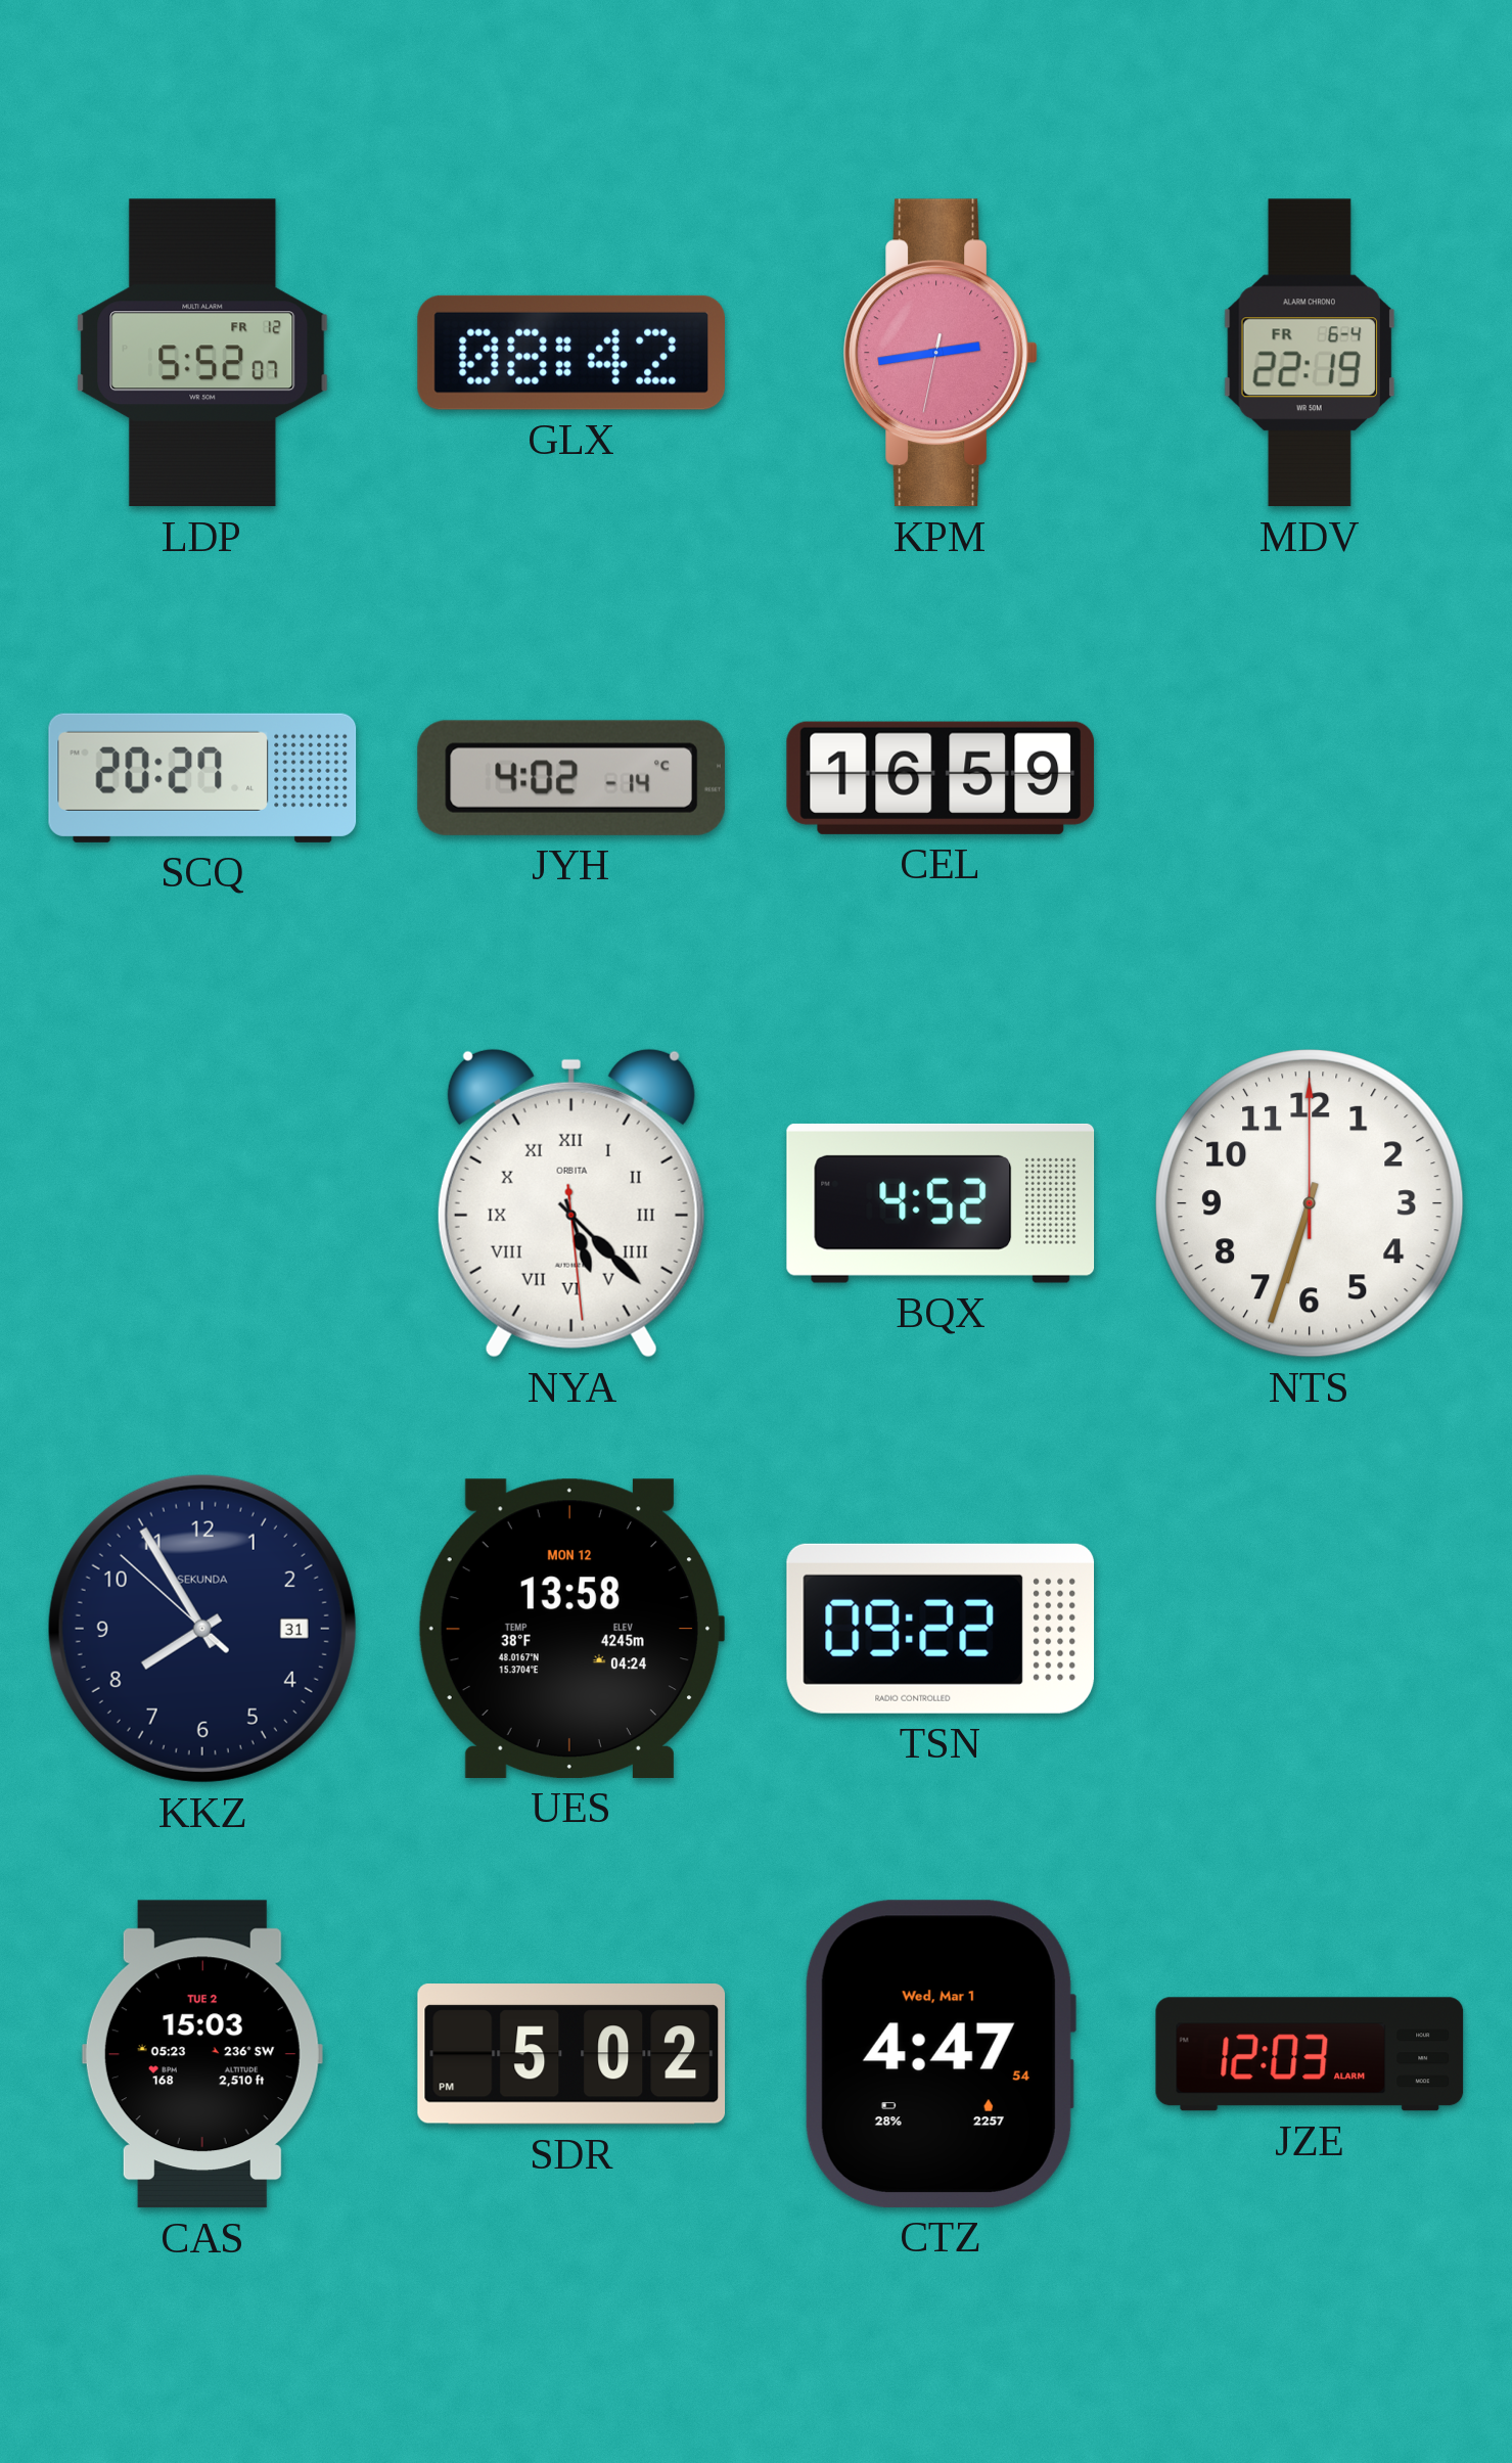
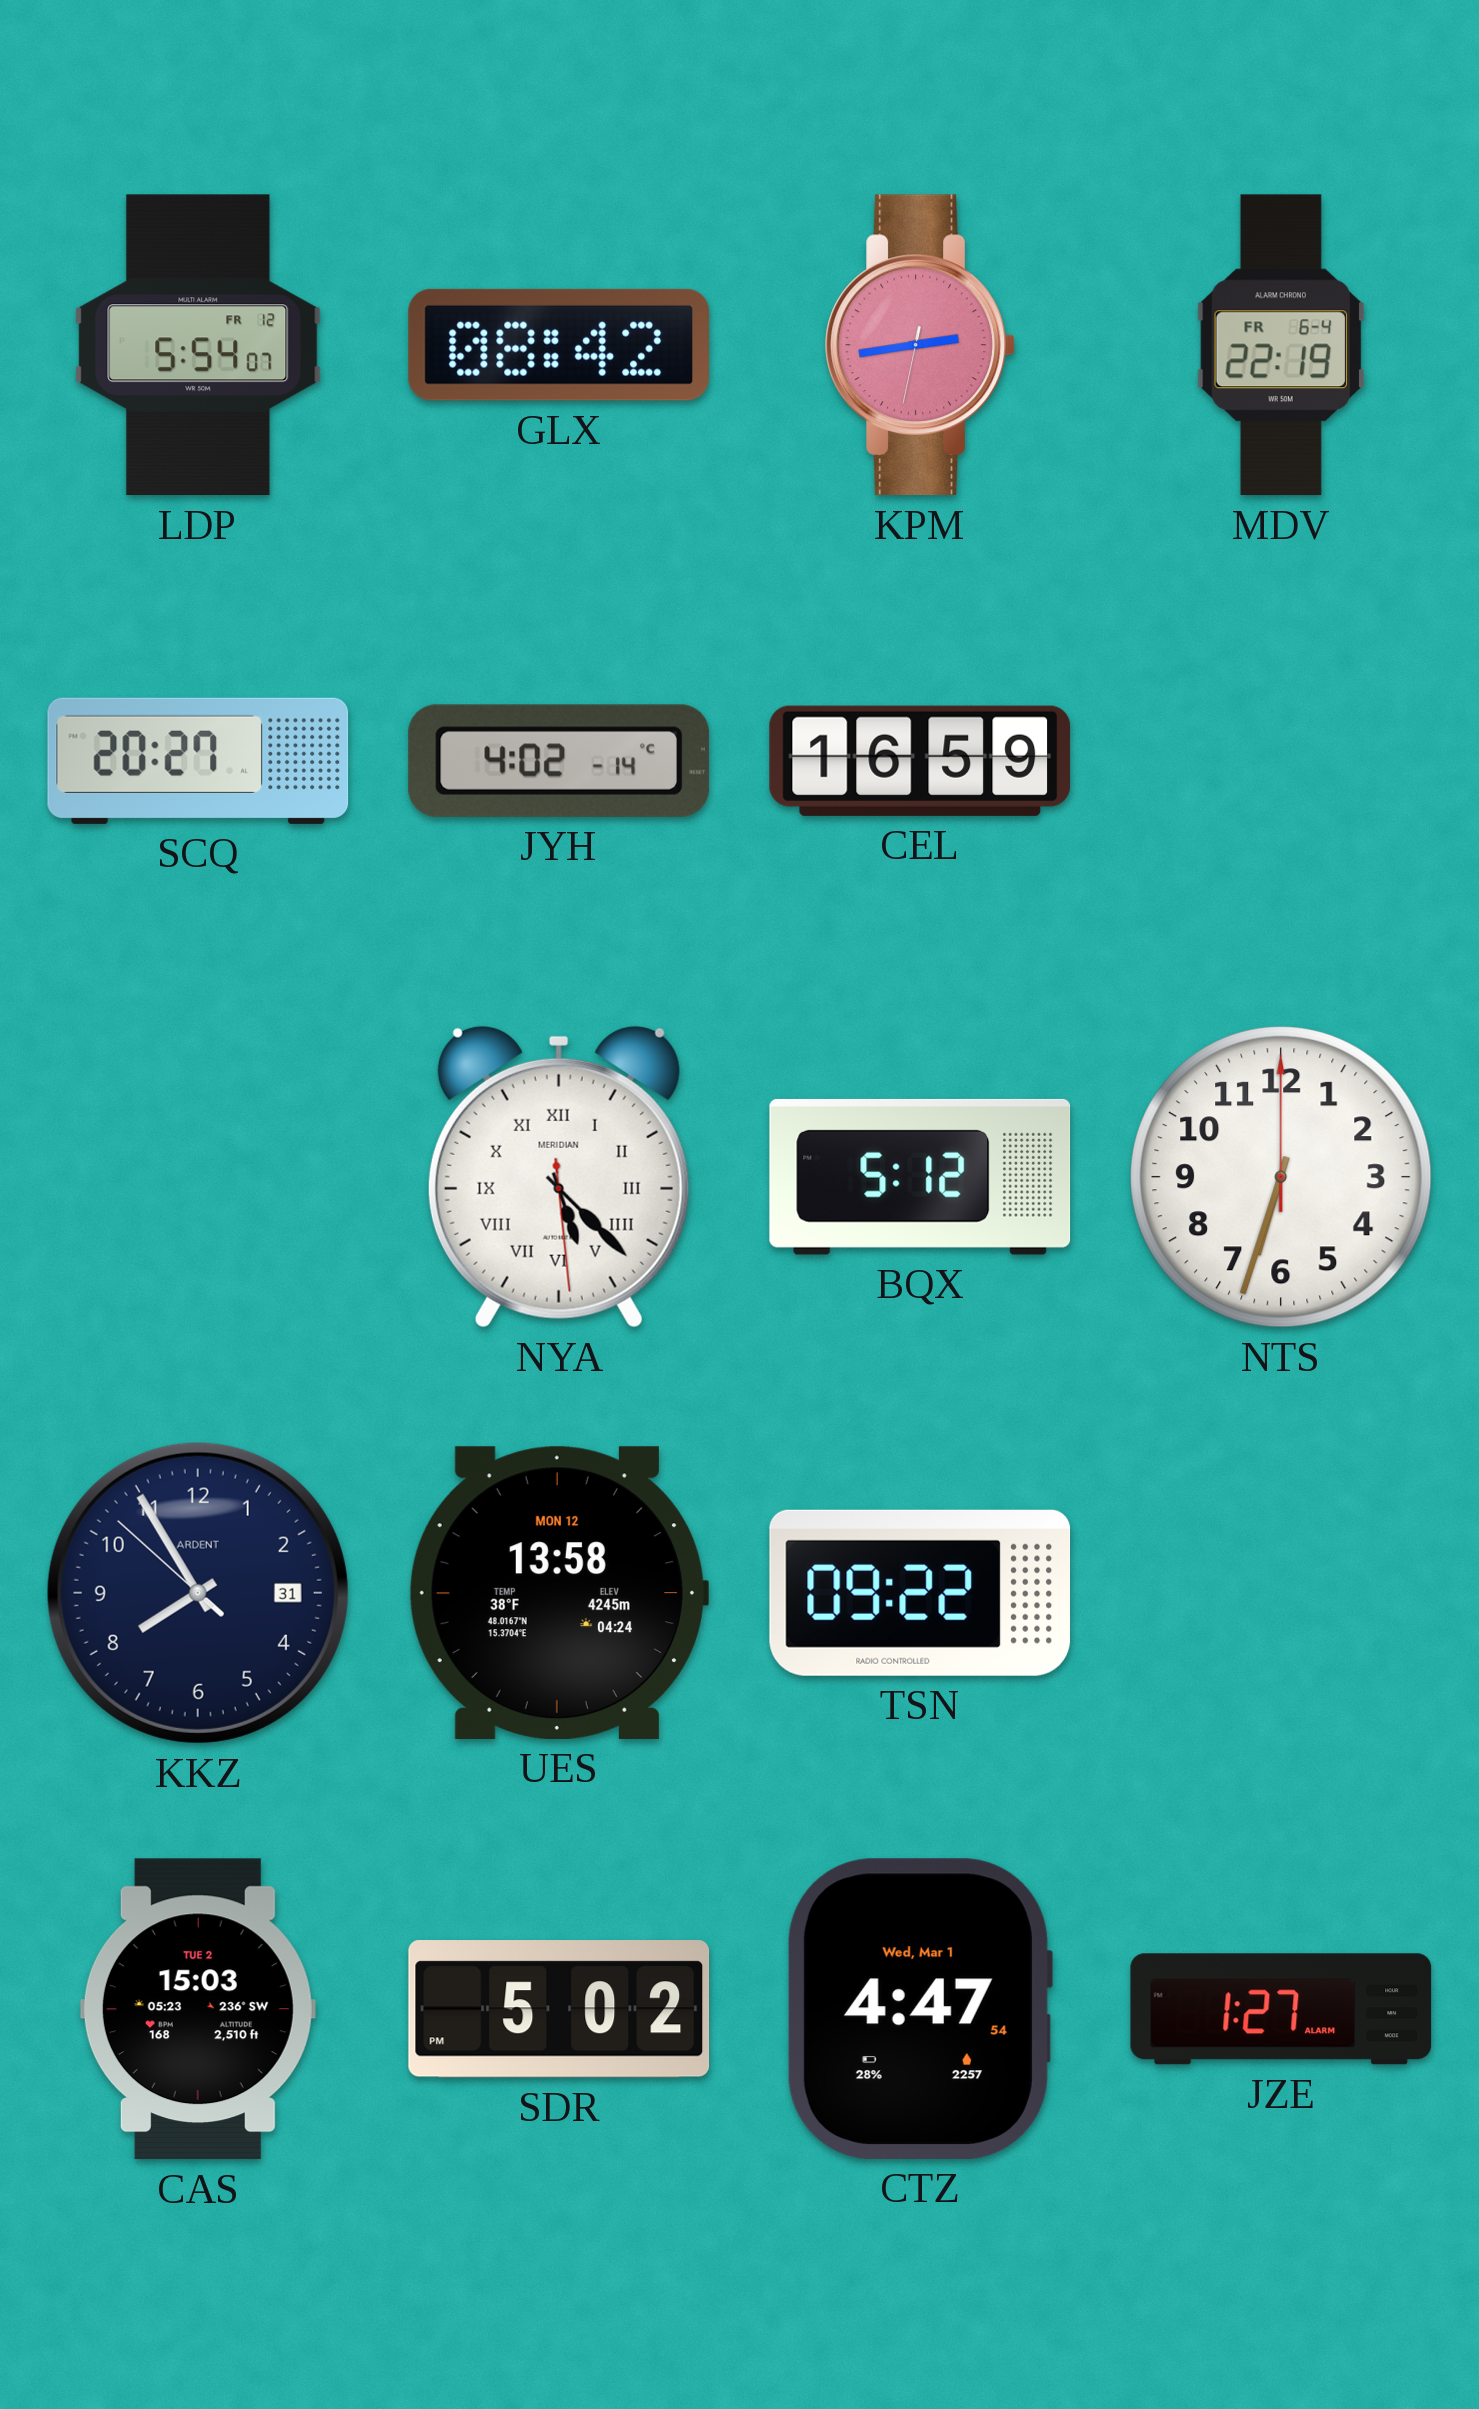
LDP: 5:52 -> 5:54
NYA brand: ORBITA -> MERIDIAN
BQX: 4:52 -> 5:12
KKZ brand: SEKUNDA -> ARDENT
JZE: 12:03 -> 1:27
